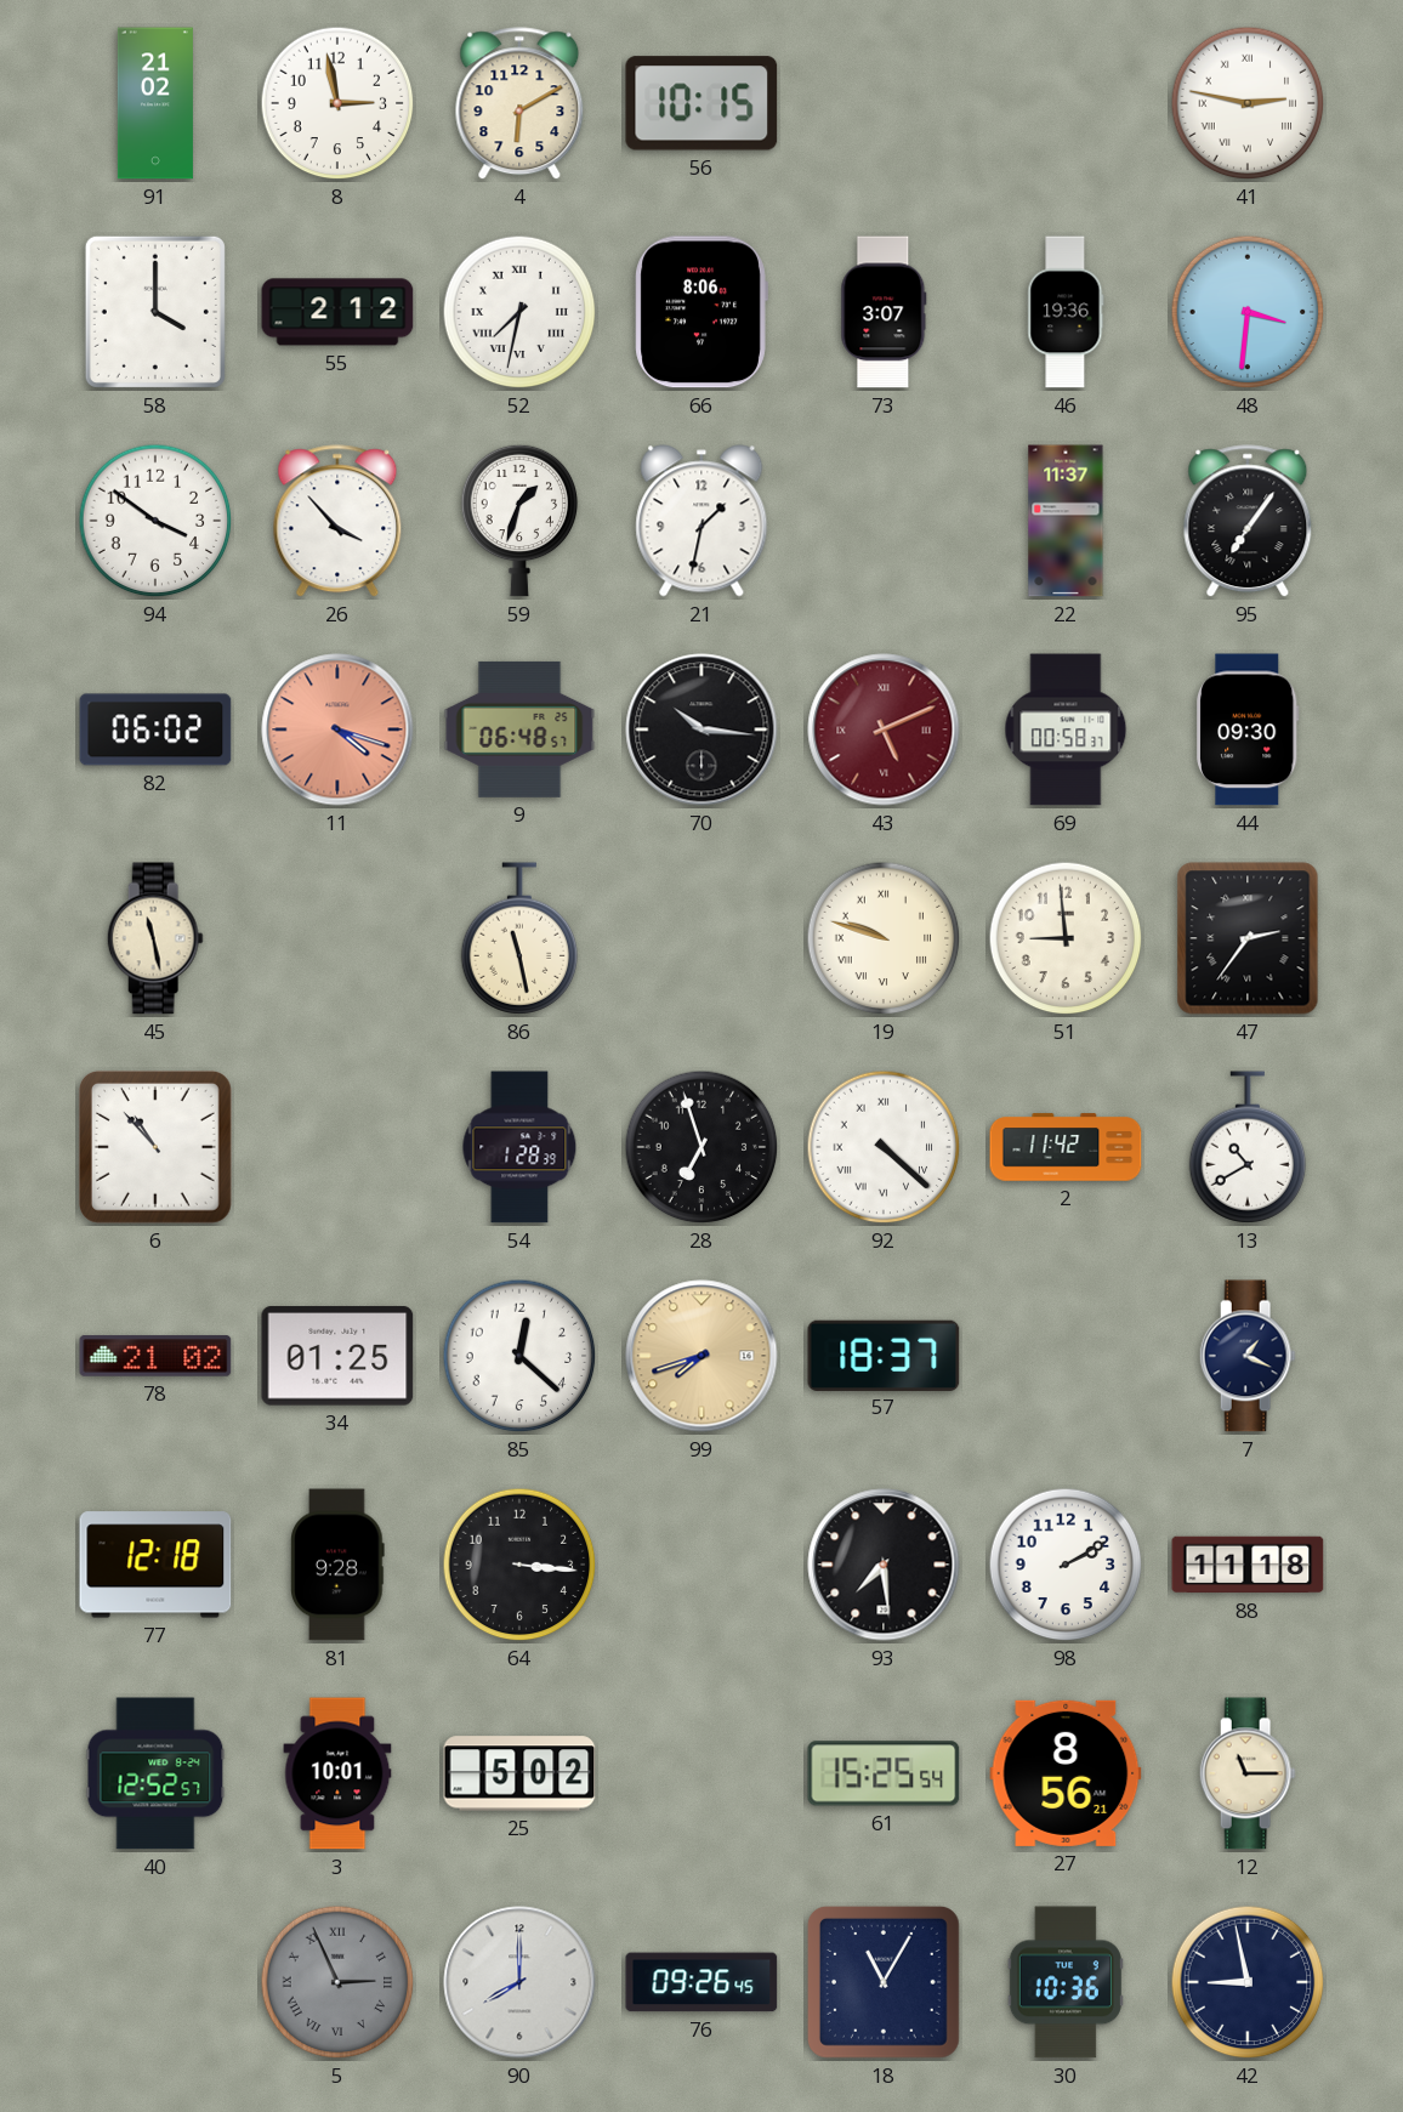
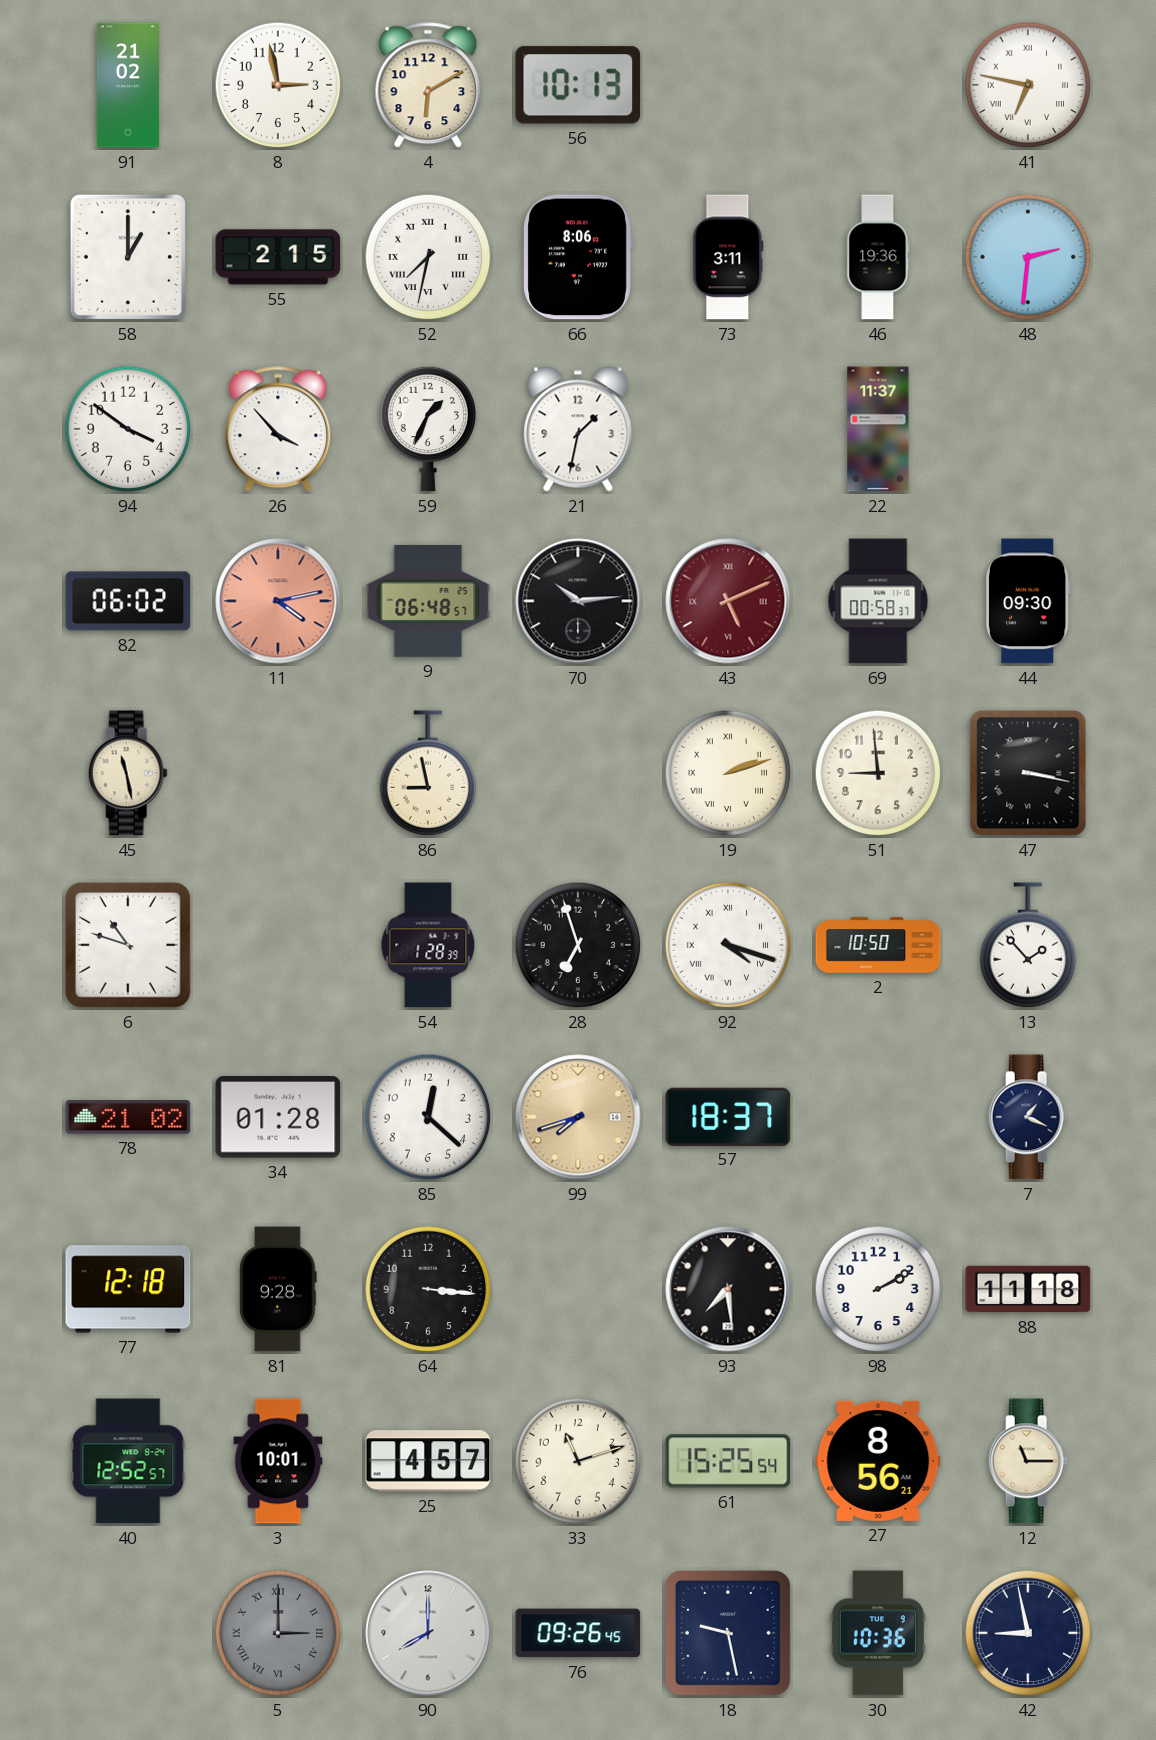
56: 10:15 -> 10:13
41: 2:47 -> 6:47
58: 4:00 -> 1:00
55: 2:12 -> 2:15
73: 3:07 -> 3:11
48: 3:31 -> 2:31
59: 1:33 -> 1:34
95: 7:06 -> none
11: 4:18 -> 4:13
70: 10:16 -> 10:14
86: 11:28 -> 8:58
19: 9:48 -> 2:12
47: 2:36 -> 3:17
6: 10:53 -> 10:48
92: 4:22 -> 4:18
2: 11:42 -> 10:50
13: 10:40 -> 1:53
34: 01:25 -> 01:28
25: 5:02 -> 4:57
33: none -> 11:12
5: 2:56 -> 3:00
18: 11:05 -> 9:28
